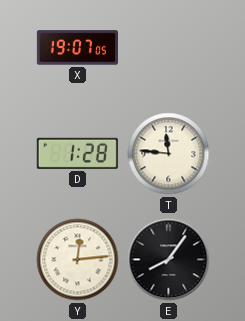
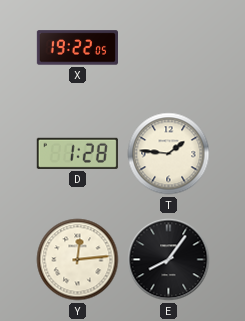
X: 19:07 -> 19:22
T: 11:46 -> 1:46
